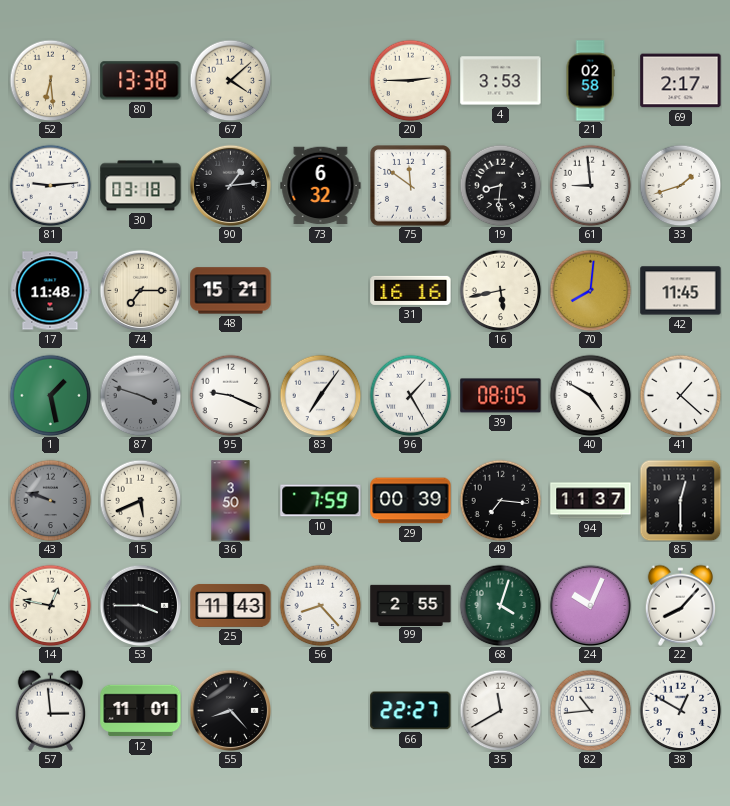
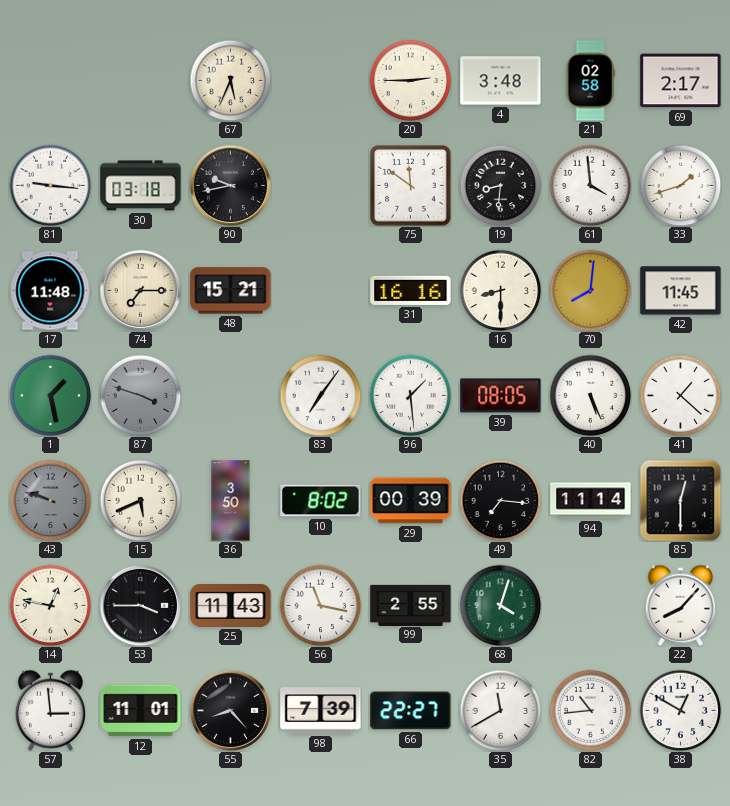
52: 6:29 -> none
80: 13:38 -> none
67: 4:08 -> 5:34
4: 3:53 -> 3:48
81: 9:14 -> 9:16
90: 1:14 -> 9:43
73: 6:32 -> none
61: 8:59 -> 3:59
16: 5:43 -> 8:30
95: 9:19 -> none
96: 1:25 -> 1:29
40: 4:50 -> 5:26
10: 7:59 -> 8:02
94: 11:37 -> 11:14
56: 8:23 -> 11:17
24: 10:04 -> none
98: none -> 7:39
